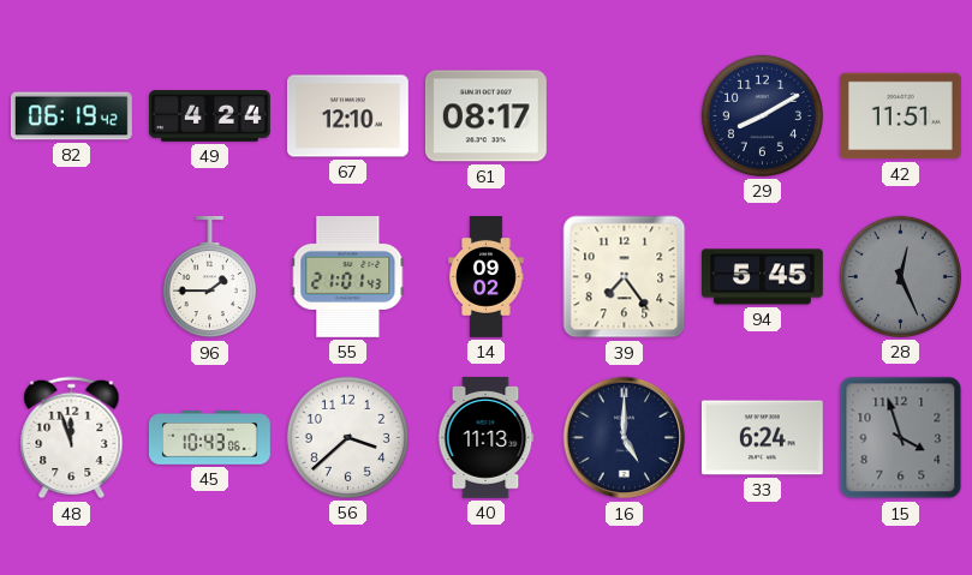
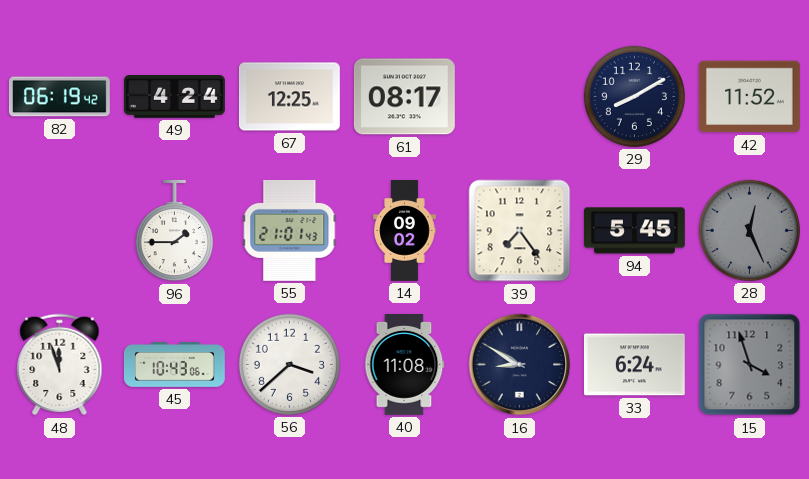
67: 12:10 -> 12:25
42: 11:51 -> 11:52
40: 11:13 -> 11:08
16: 5:00 -> 8:50
